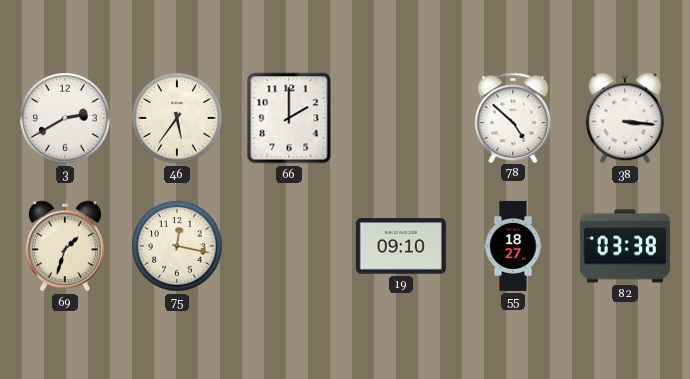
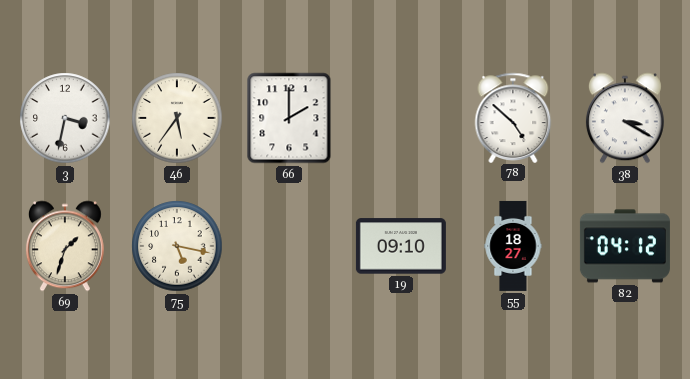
3: 2:40 -> 3:32
38: 3:16 -> 3:20
75: 12:17 -> 5:17
82: 03:38 -> 04:12
